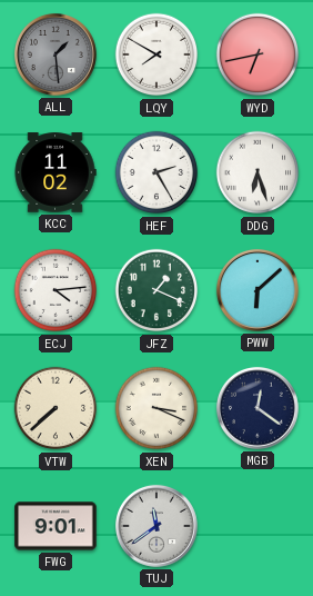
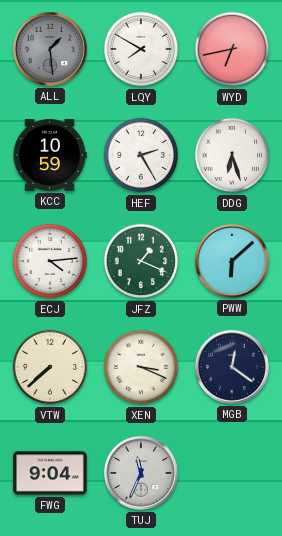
KCC: 11:02 -> 10:59
FWG: 9:01 -> 9:04
TUJ: 11:39 -> 11:34
